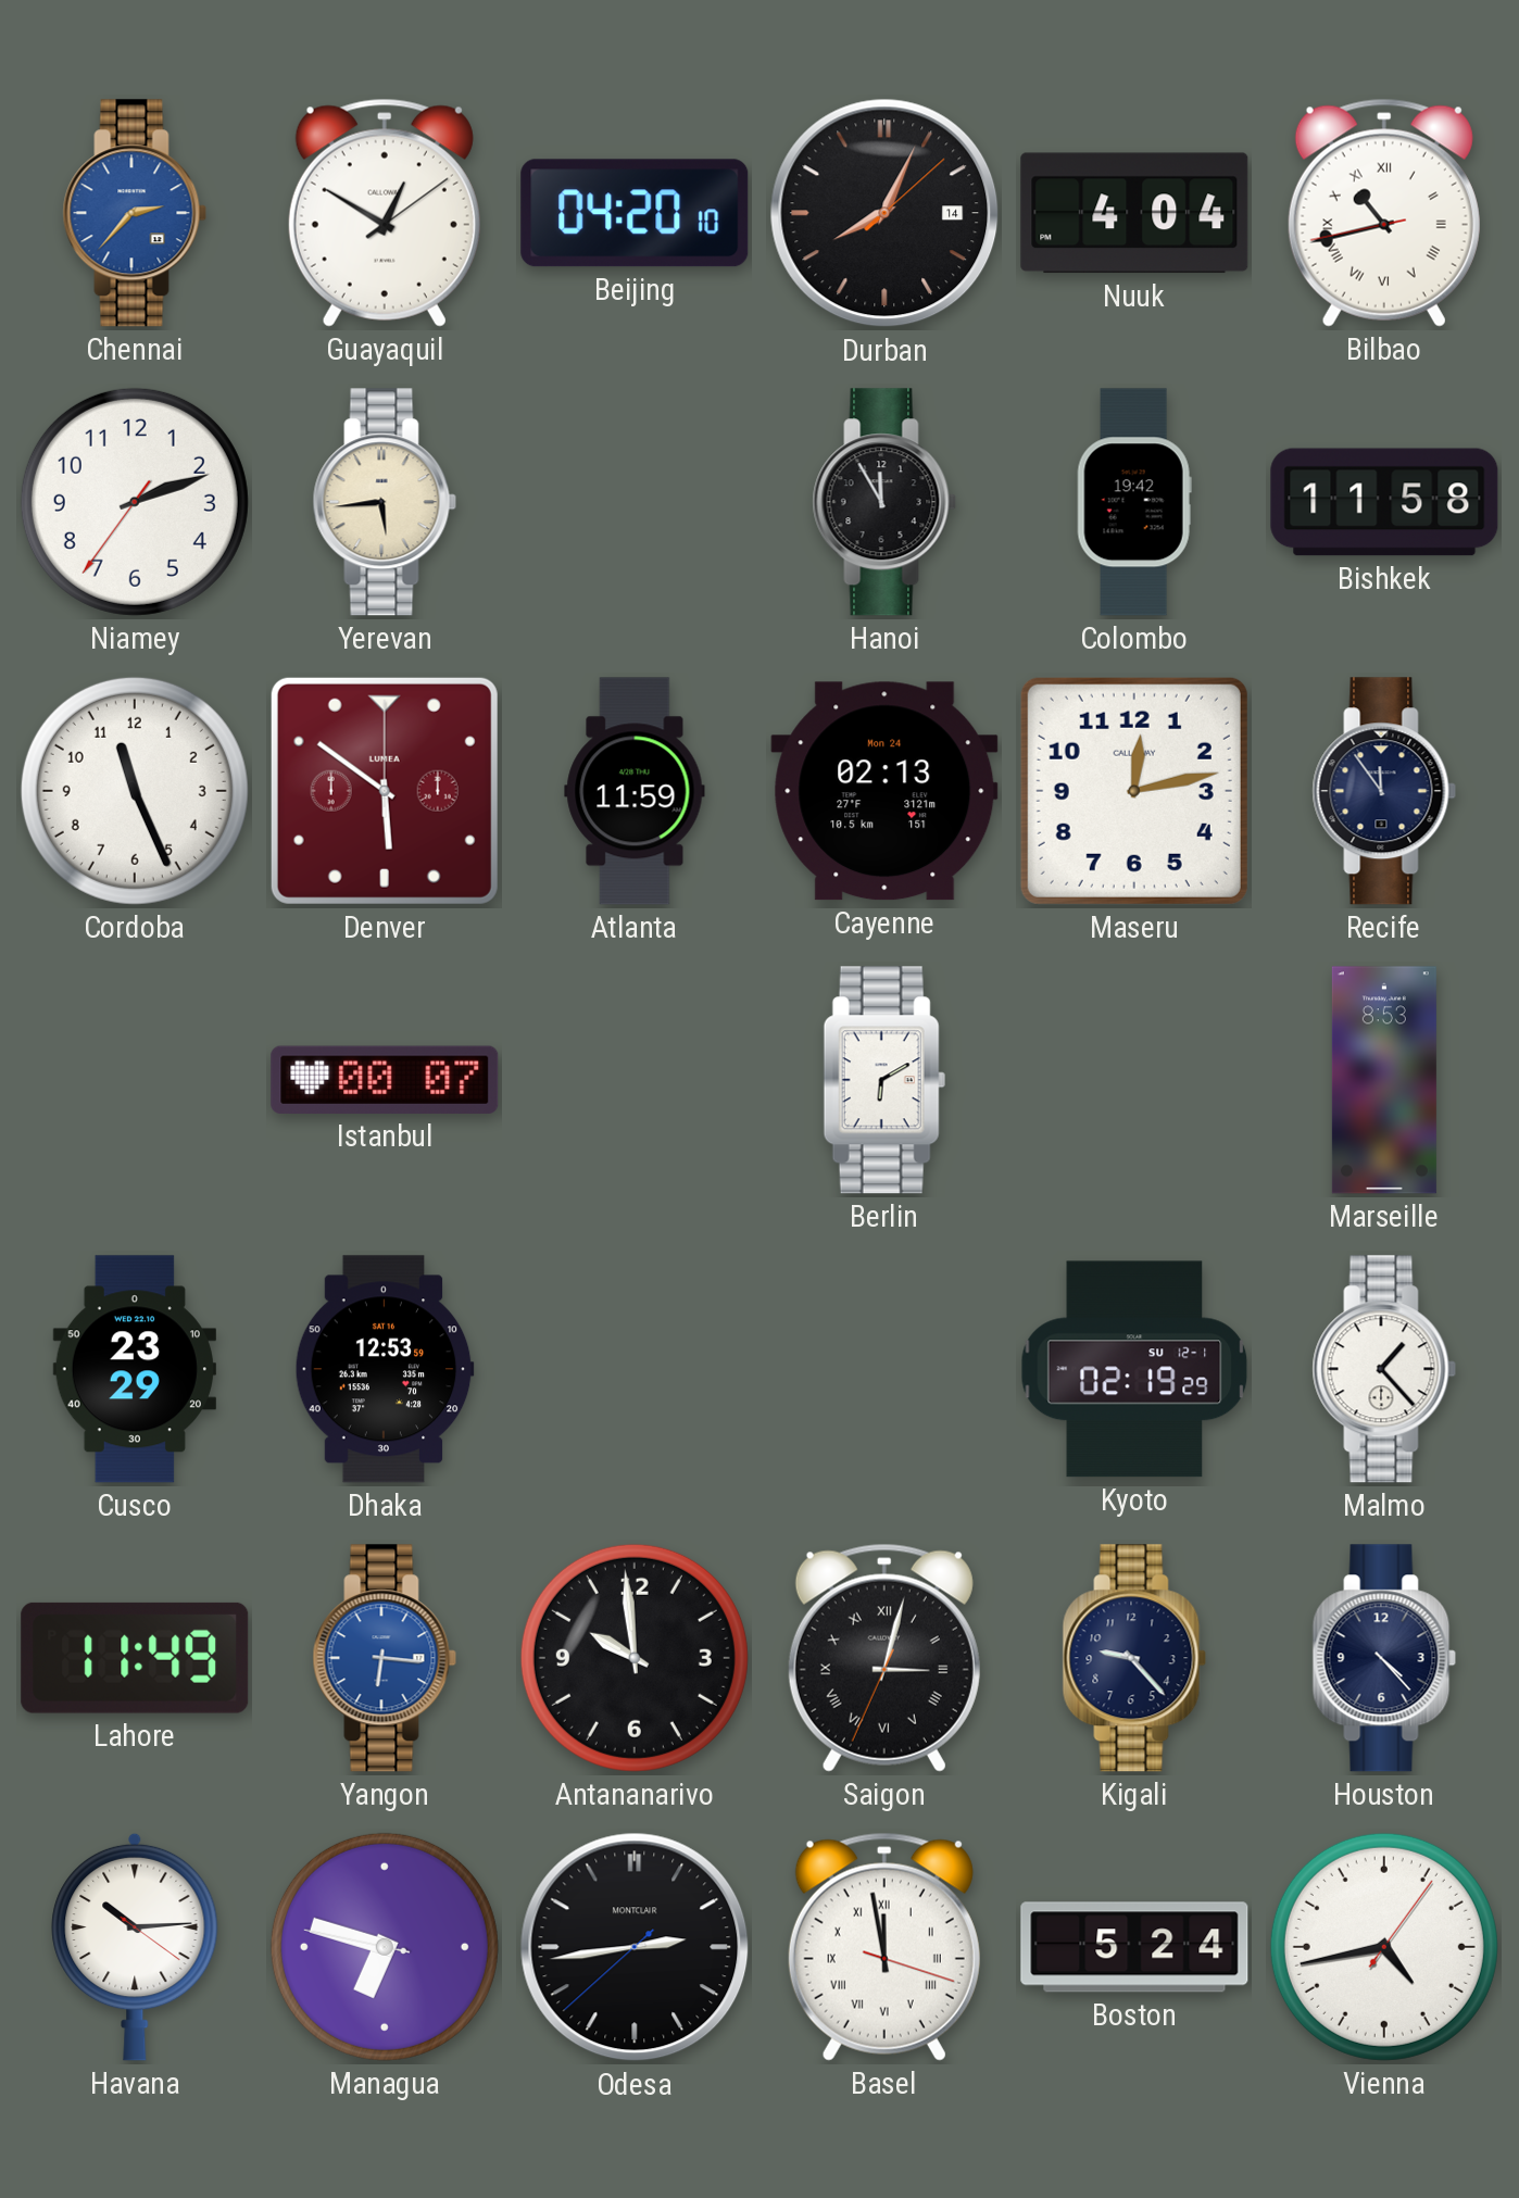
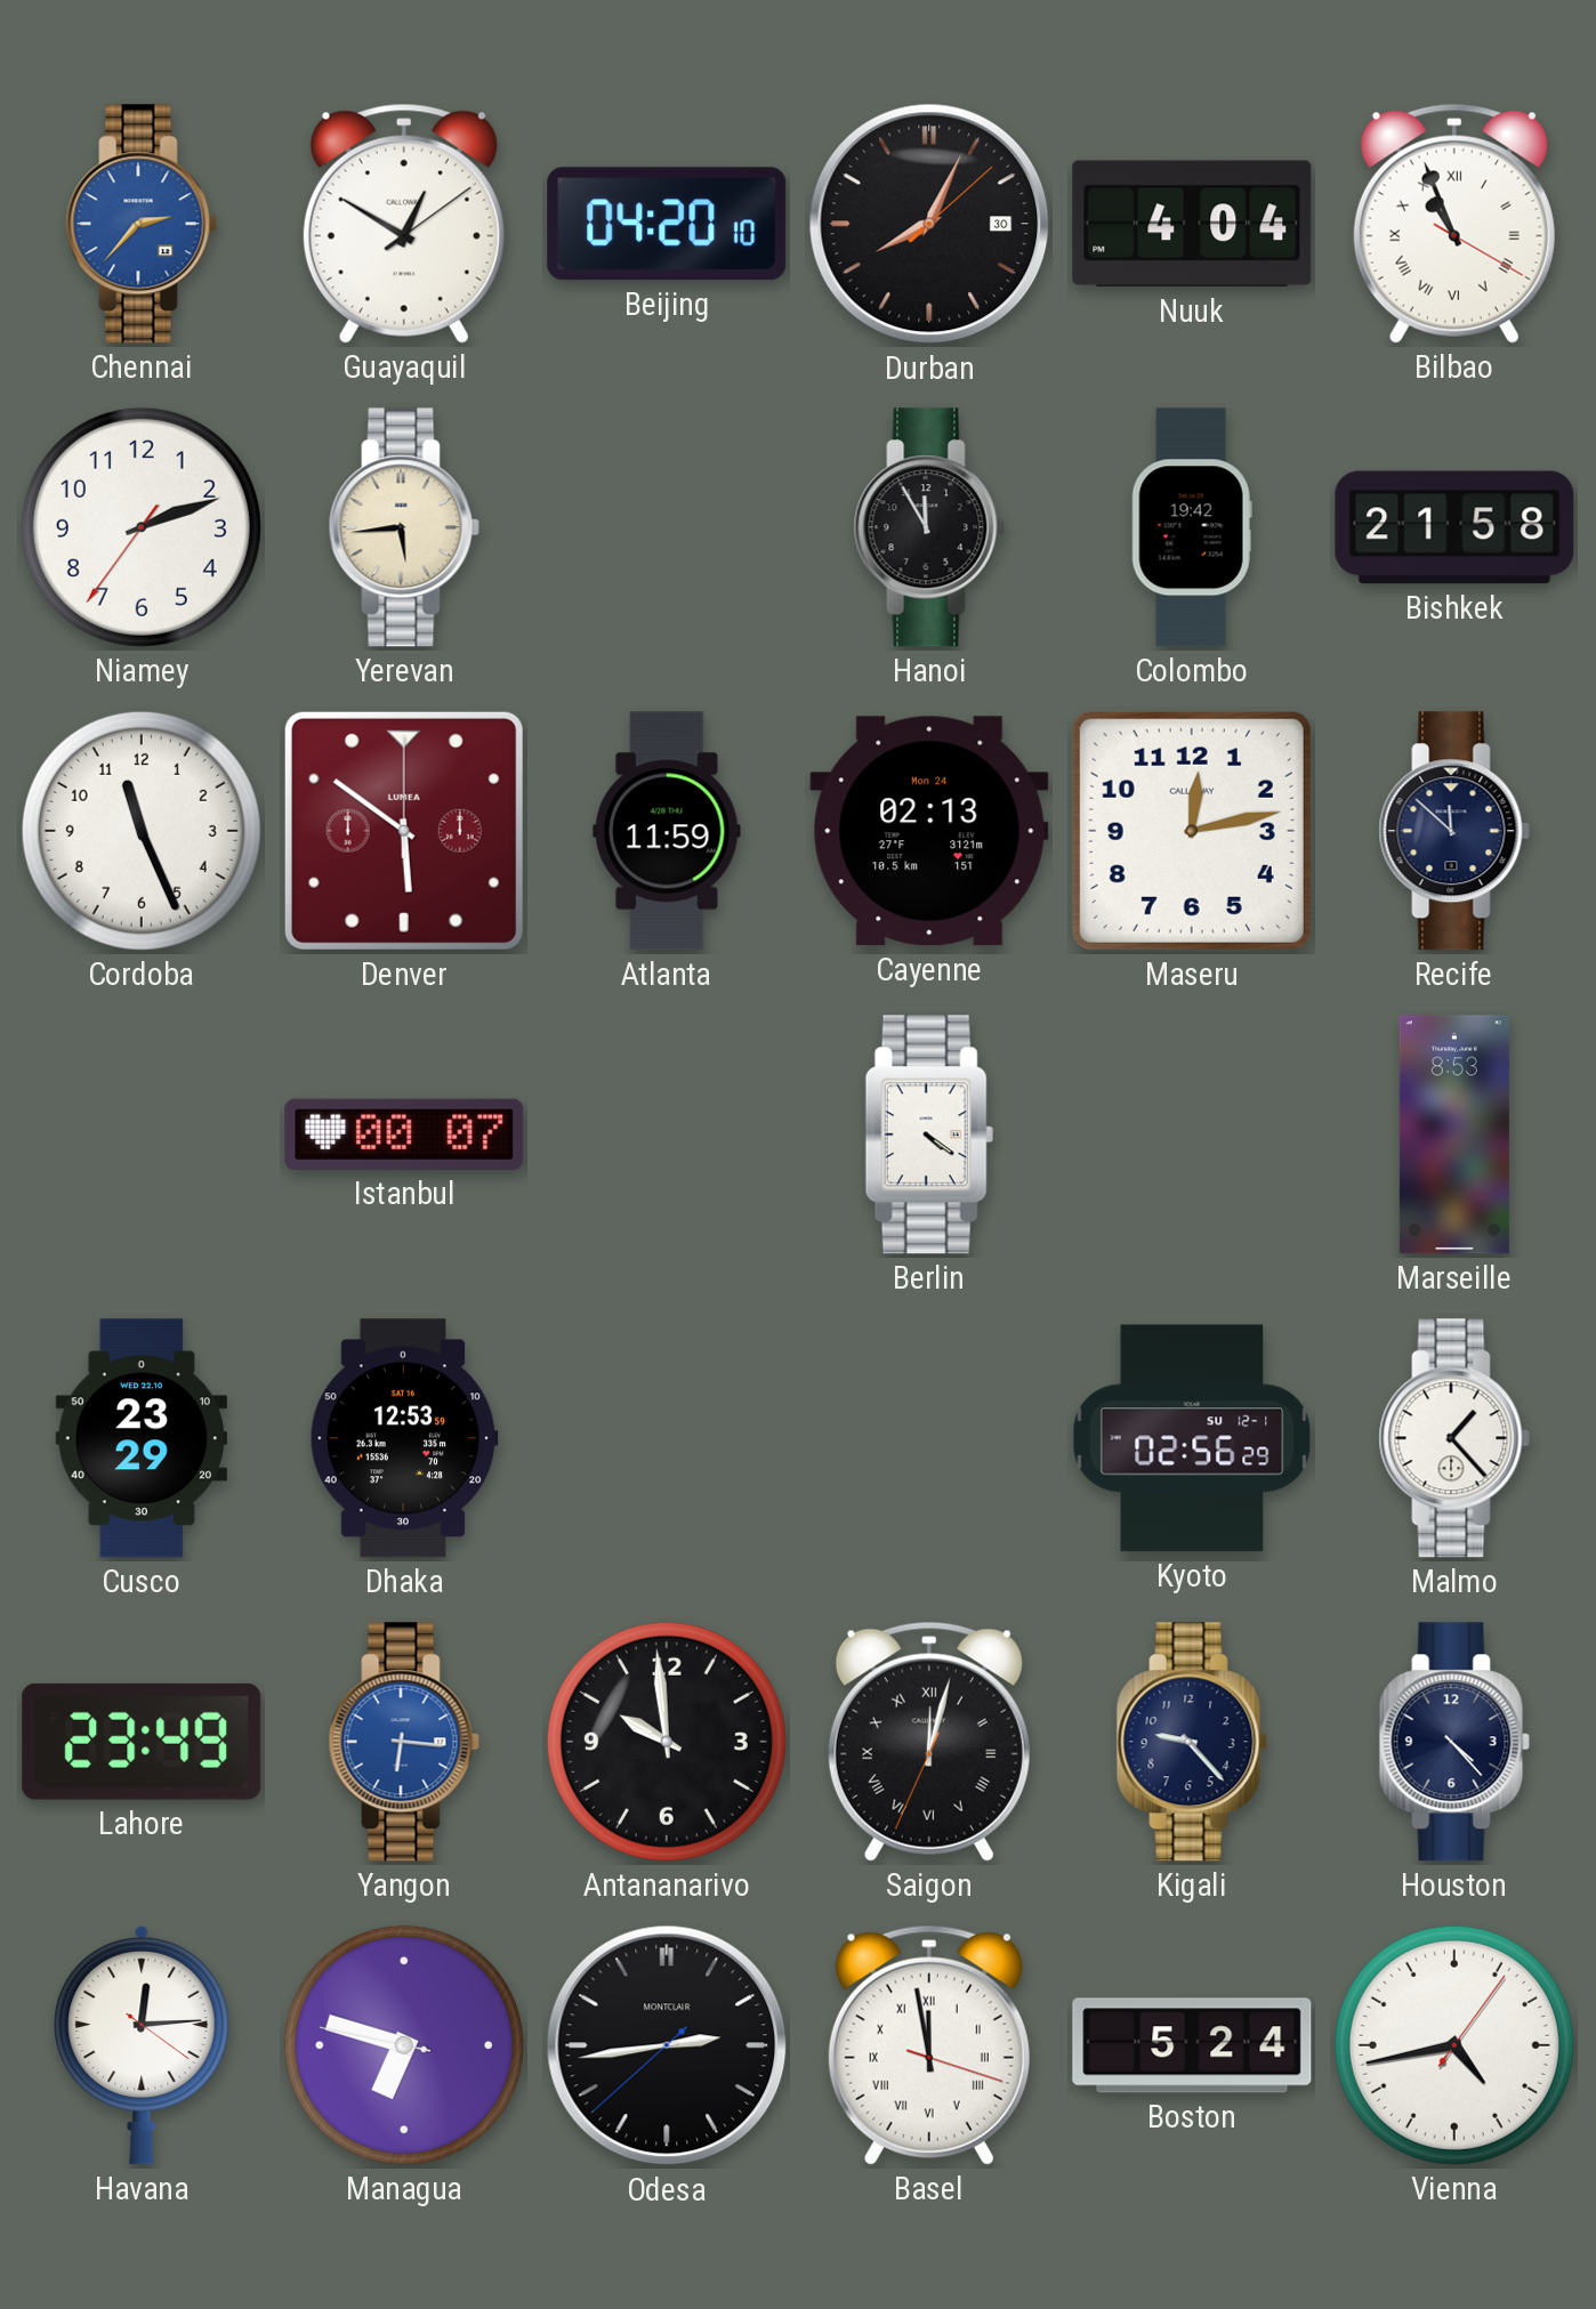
Durban date: 14 -> 30
Bilbao: 10:42 -> 10:56
Bishkek: 11:58 -> 21:58
Recife: 11:54 -> 11:52
Berlin: 6:10 -> 4:21
Kyoto: 02:19 -> 02:56
Lahore: 11:49 -> 23:49
Saigon: 3:02 -> 12:02
Havana: 10:14 -> 12:14
